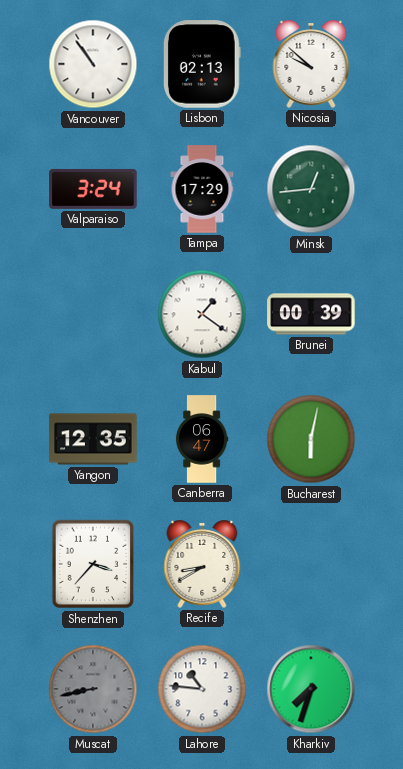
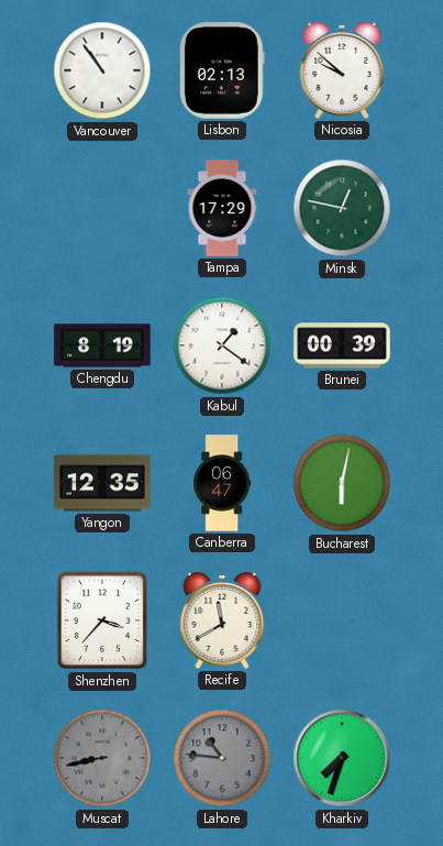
Valparaiso: 3:24 -> none
Minsk: 12:44 -> 12:47
Chengdu: none -> 8:19
Recife: 8:40 -> 11:40
Lahore dial: white -> grey
